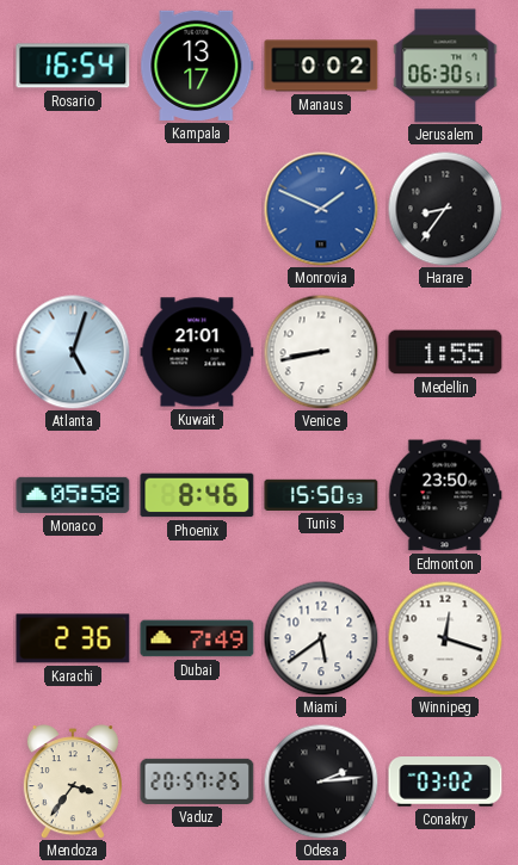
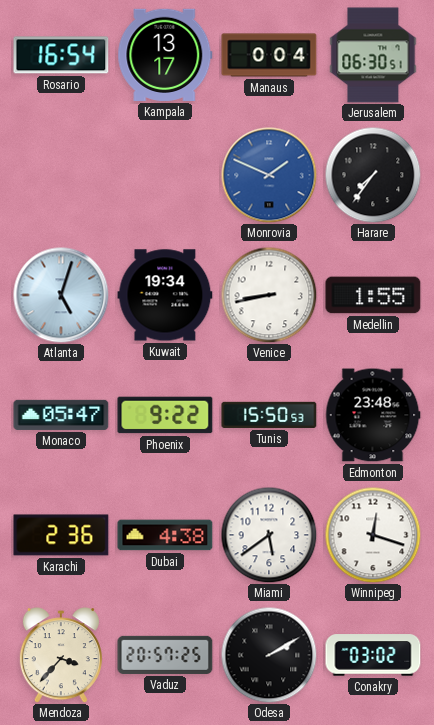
Manaus: 0:02 -> 0:04
Harare: 8:36 -> 7:36
Kuwait: 21:01 -> 19:34
Monaco: 05:58 -> 05:47
Phoenix: 8:46 -> 9:22
Edmonton: 23:50 -> 23:48
Dubai: 7:49 -> 4:38
Mendoza: 3:36 -> 3:37
Odesa: 2:14 -> 2:10
